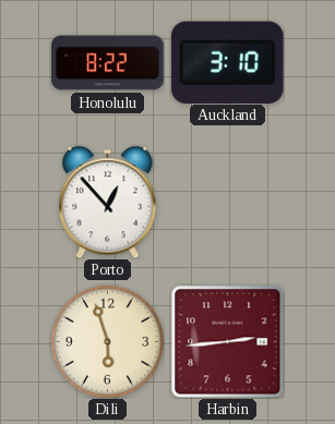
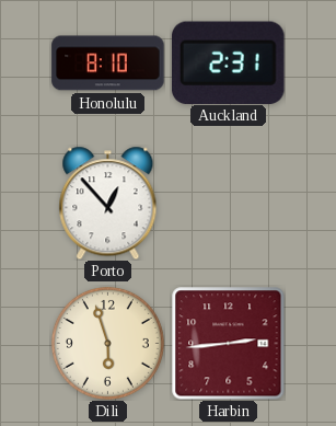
Honolulu: 8:22 -> 8:10
Auckland: 3:10 -> 2:31
